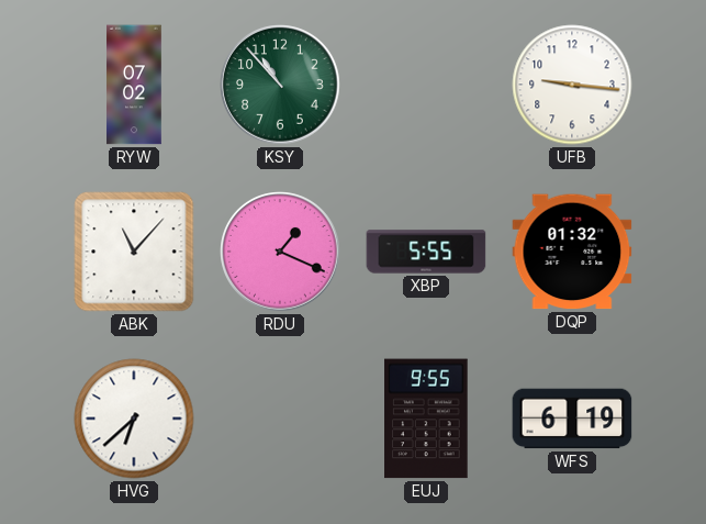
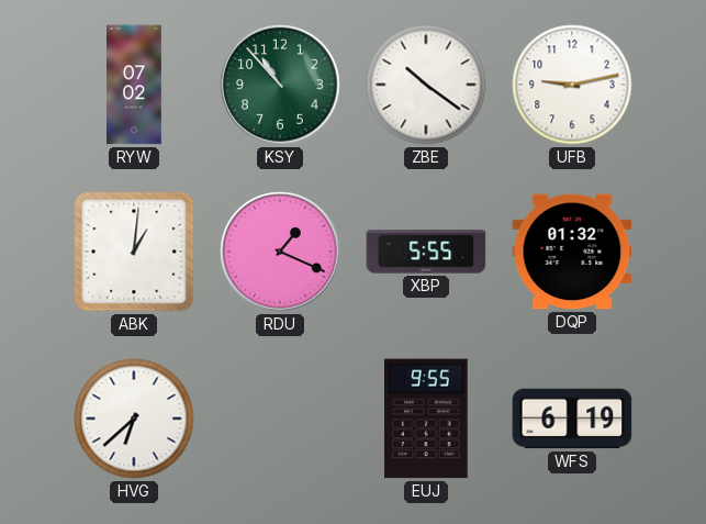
ZBE: none -> 10:21
UFB: 9:16 -> 9:13
ABK: 11:07 -> 1:01
